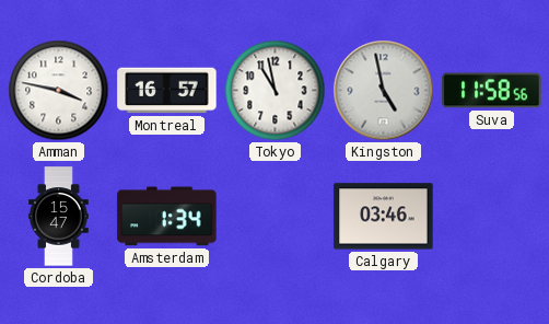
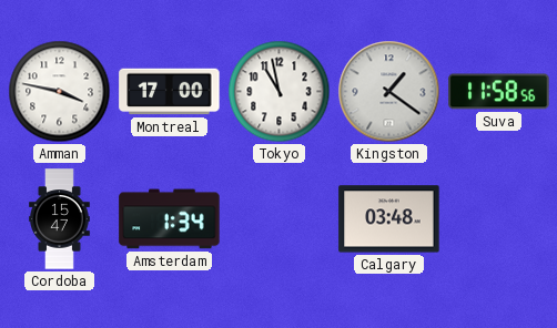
Montreal: 16:57 -> 17:00
Kingston: 4:58 -> 1:21
Calgary: 03:46 -> 03:48
